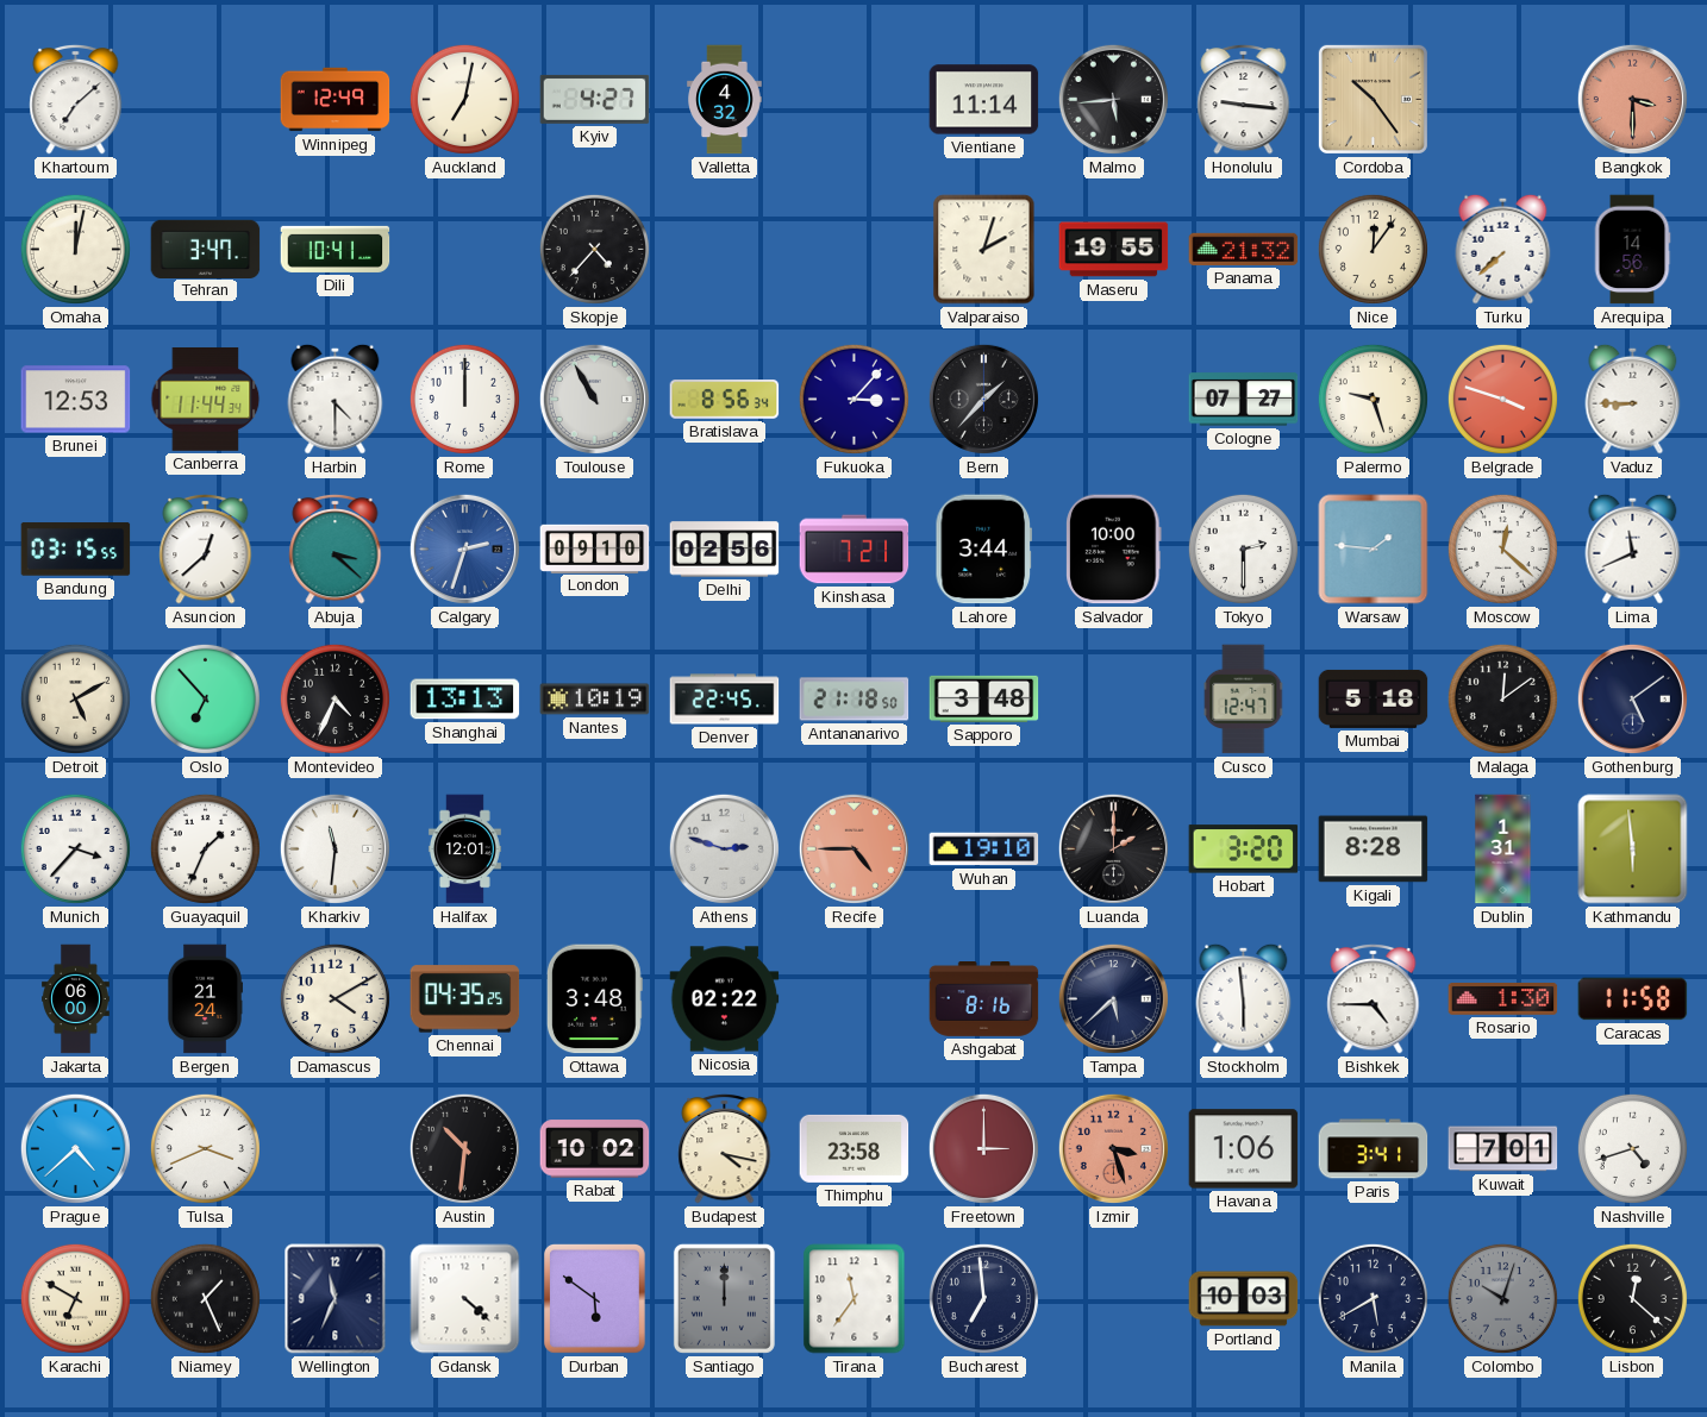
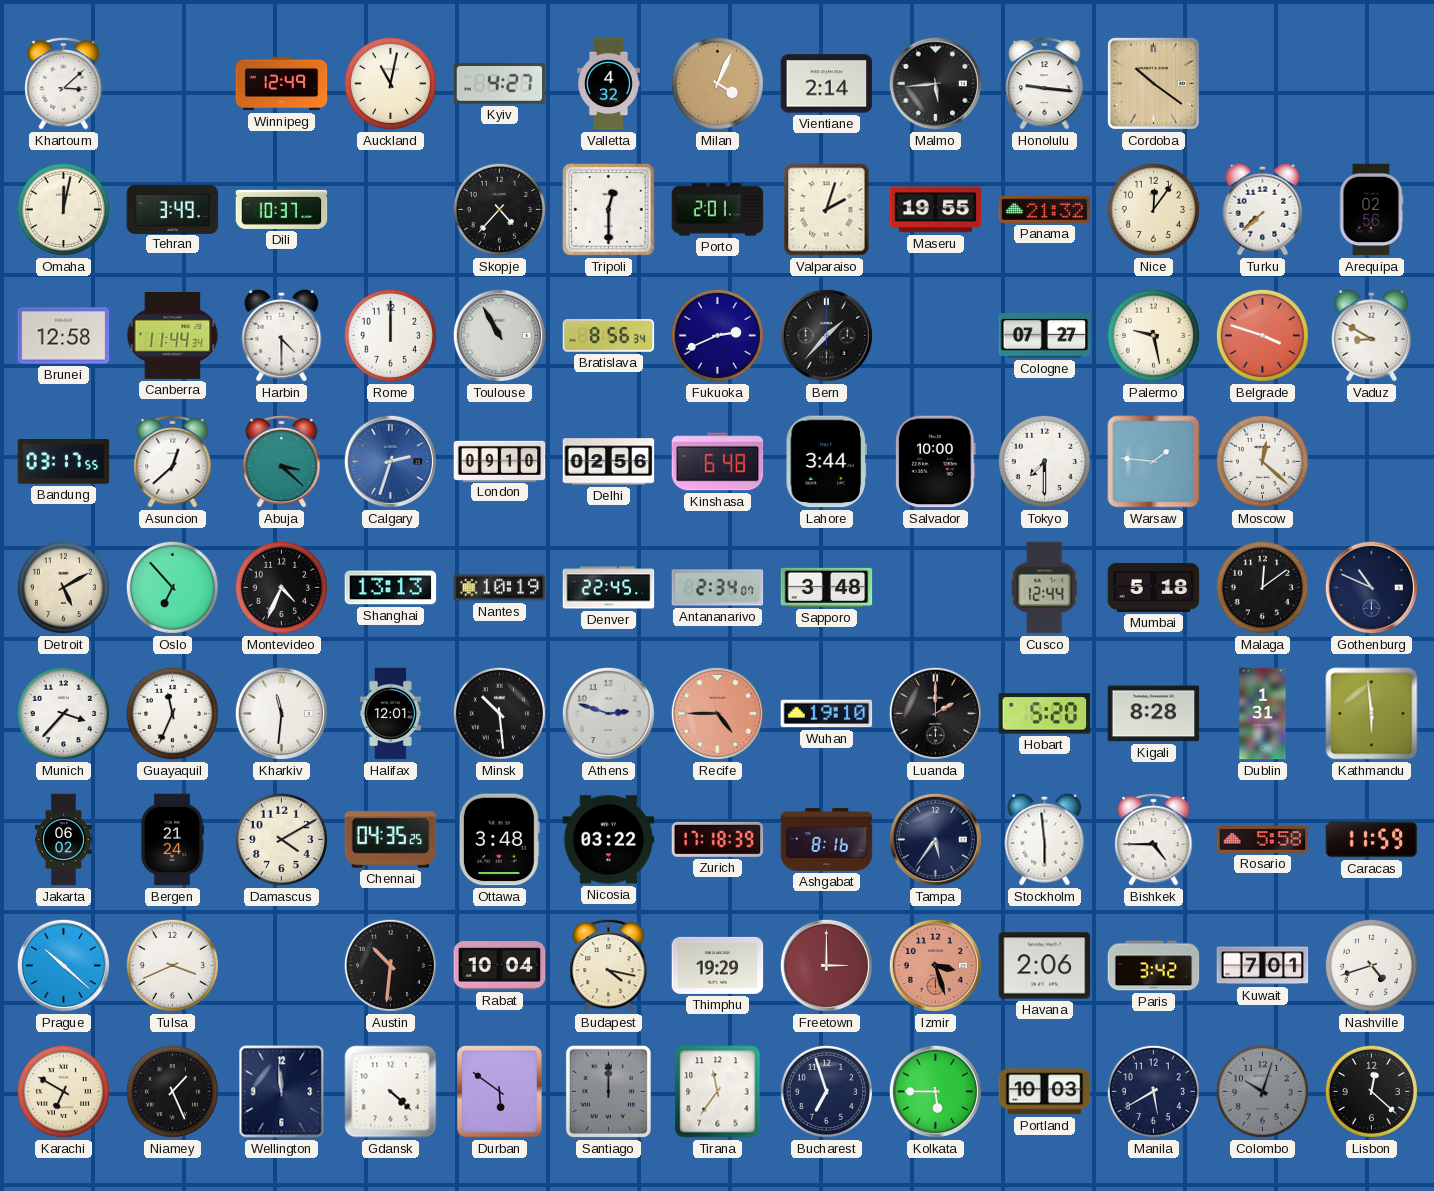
Khartoum: 7:08 -> 3:08
Auckland: 7:02 -> 11:02
Milan: none -> 4:04
Vientiane: 11:14 -> 2:14
Cordoba: 10:24 -> 10:21
Bangkok: 3:30 -> none
Tehran: 3:47 -> 3:49
Dili: 10:41 -> 10:37
Tripoli: none -> 12:30
Porto: none -> 2:01
Arequipa: 14:56 -> 02:56
Brunei: 12:53 -> 12:58
Fukuoka: 3:07 -> 2:41
Palermo: 9:27 -> 9:28
Vaduz: 8:45 -> 8:50
Bandung: 03:15 -> 03:17
Kinshasa: 7:21 -> 6:48
Tokyo: 2:30 -> 7:30
Lima: 11:41 -> none
Antananarivo: 21:18 -> 2:34
Cusco: 12:47 -> 12:44
Gothenburg: 5:09 -> 10:49
Guayaquil: 1:34 -> 11:34
Minsk: none -> 10:29
Hobart: 3:20 -> 5:20
Jakarta: 06:00 -> 06:02
Nicosia: 02:22 -> 03:22
Zurich: none -> 17:18
Tampa: 5:38 -> 5:36
Rosario: 1:30 -> 5:58
Caracas: 11:58 -> 11:59
Prague: 4:38 -> 10:22
Rabat: 10:02 -> 10:04
Thimphu: 23:58 -> 19:29
Havana: 1:06 -> 2:06
Paris: 3:41 -> 3:42
Wellington: 11:34 -> 11:59
Bucharest: 6:59 -> 6:57
Kolkata: none -> 5:45
